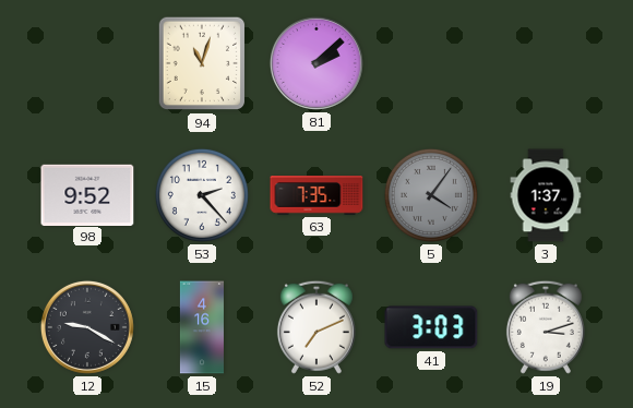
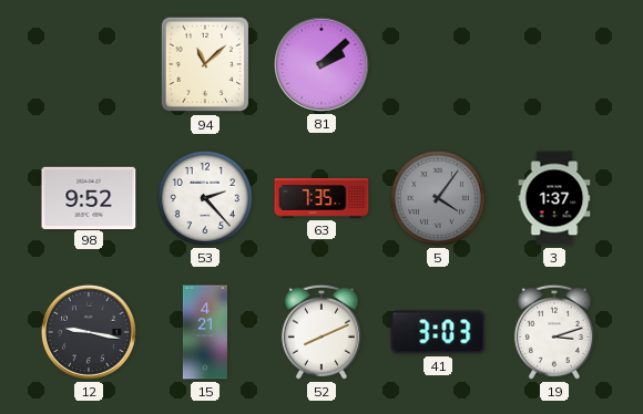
94: 11:03 -> 11:08
12: 9:20 -> 9:17
15: 4:16 -> 4:21
52: 7:11 -> 8:11
